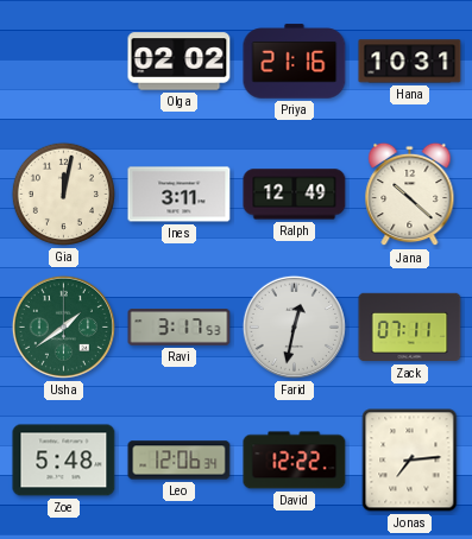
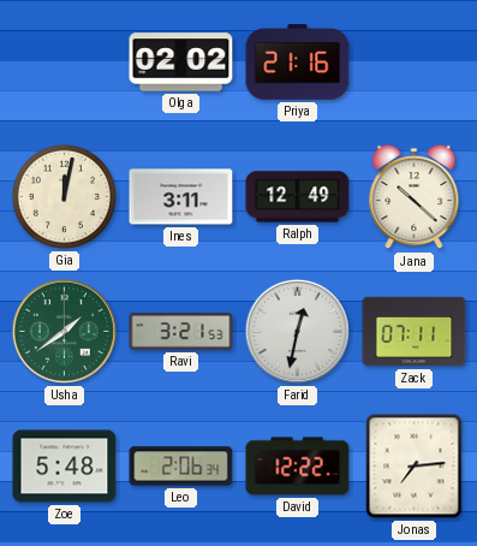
Hana: 10:31 -> none
Ravi: 3:17 -> 3:21
Leo: 12:06 -> 2:06
